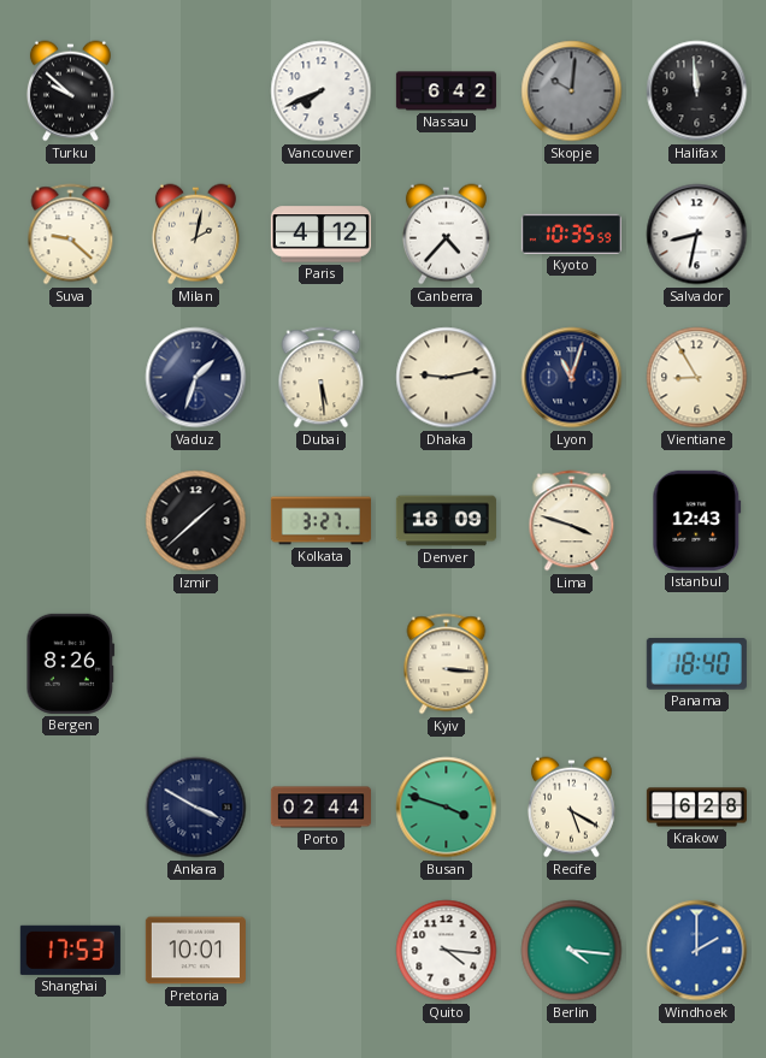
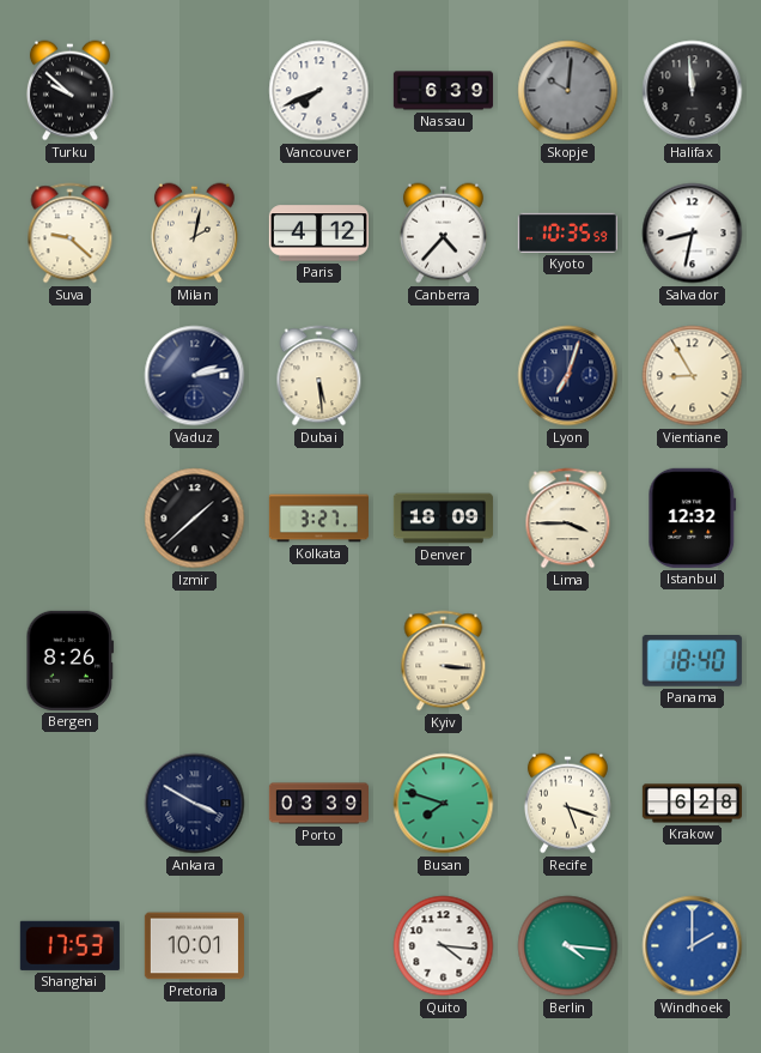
Nassau: 6:42 -> 6:39
Vaduz: 1:33 -> 2:13
Dhaka: 9:13 -> none
Lyon: 11:03 -> 7:03
Lima: 3:48 -> 3:45
Istanbul: 12:43 -> 12:32
Porto: 02:44 -> 03:39
Busan: 3:48 -> 7:48
Recife: 5:20 -> 5:18
